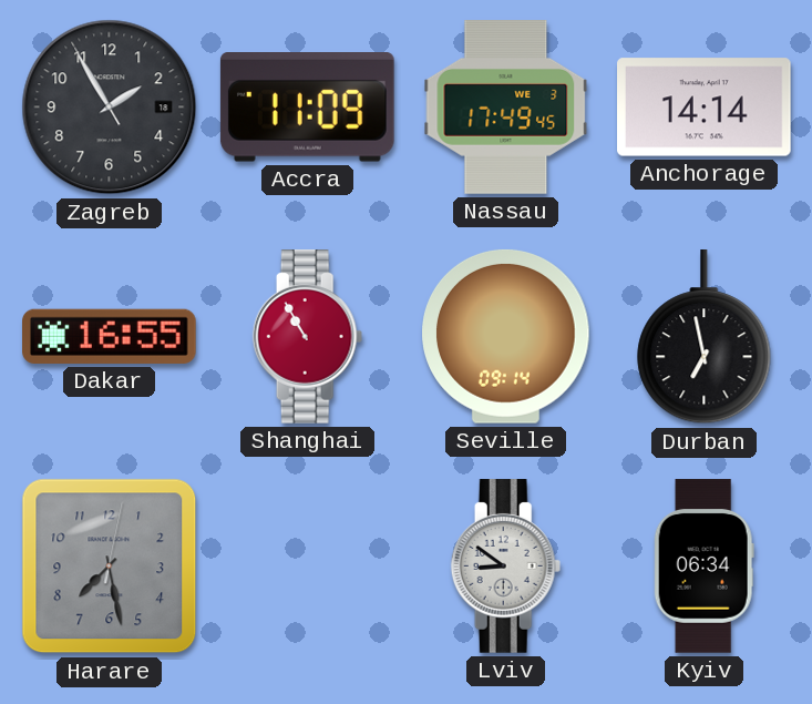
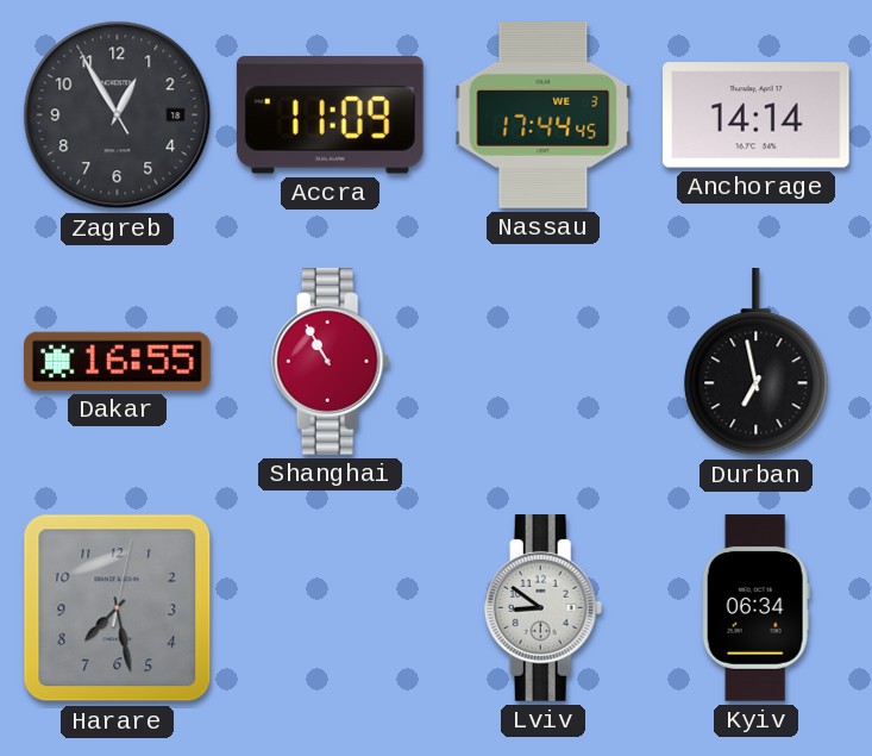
Zagreb: 1:54 -> 12:54
Nassau: 17:49 -> 17:44
Seville: 09:14 -> none
